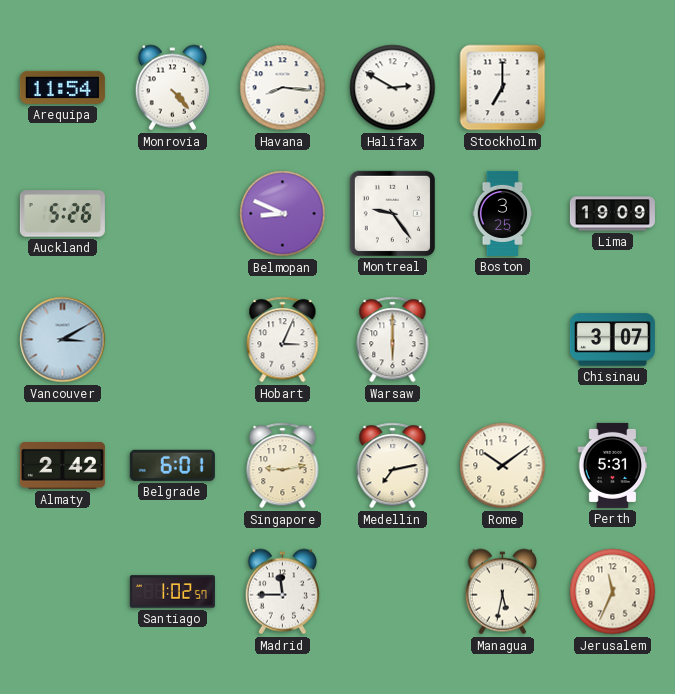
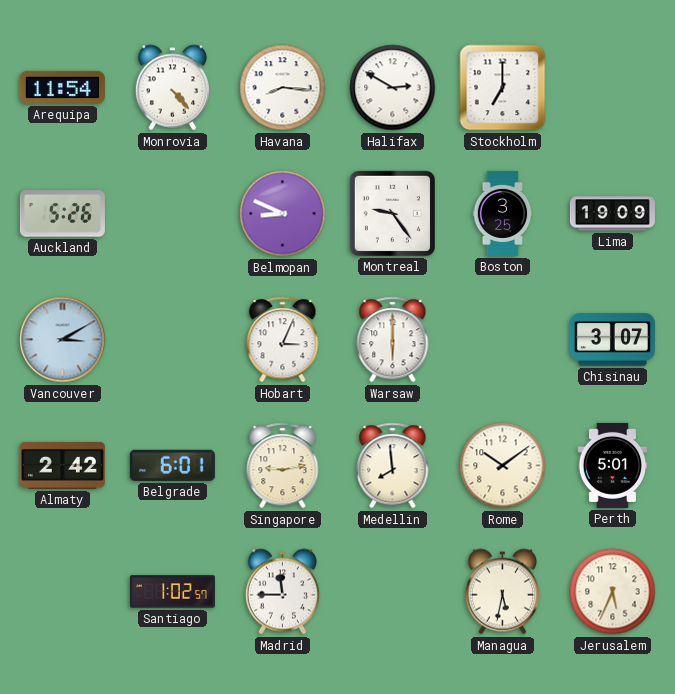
Medellin: 7:13 -> 7:59
Perth: 5:31 -> 5:01
Jerusalem: 11:34 -> 5:34
